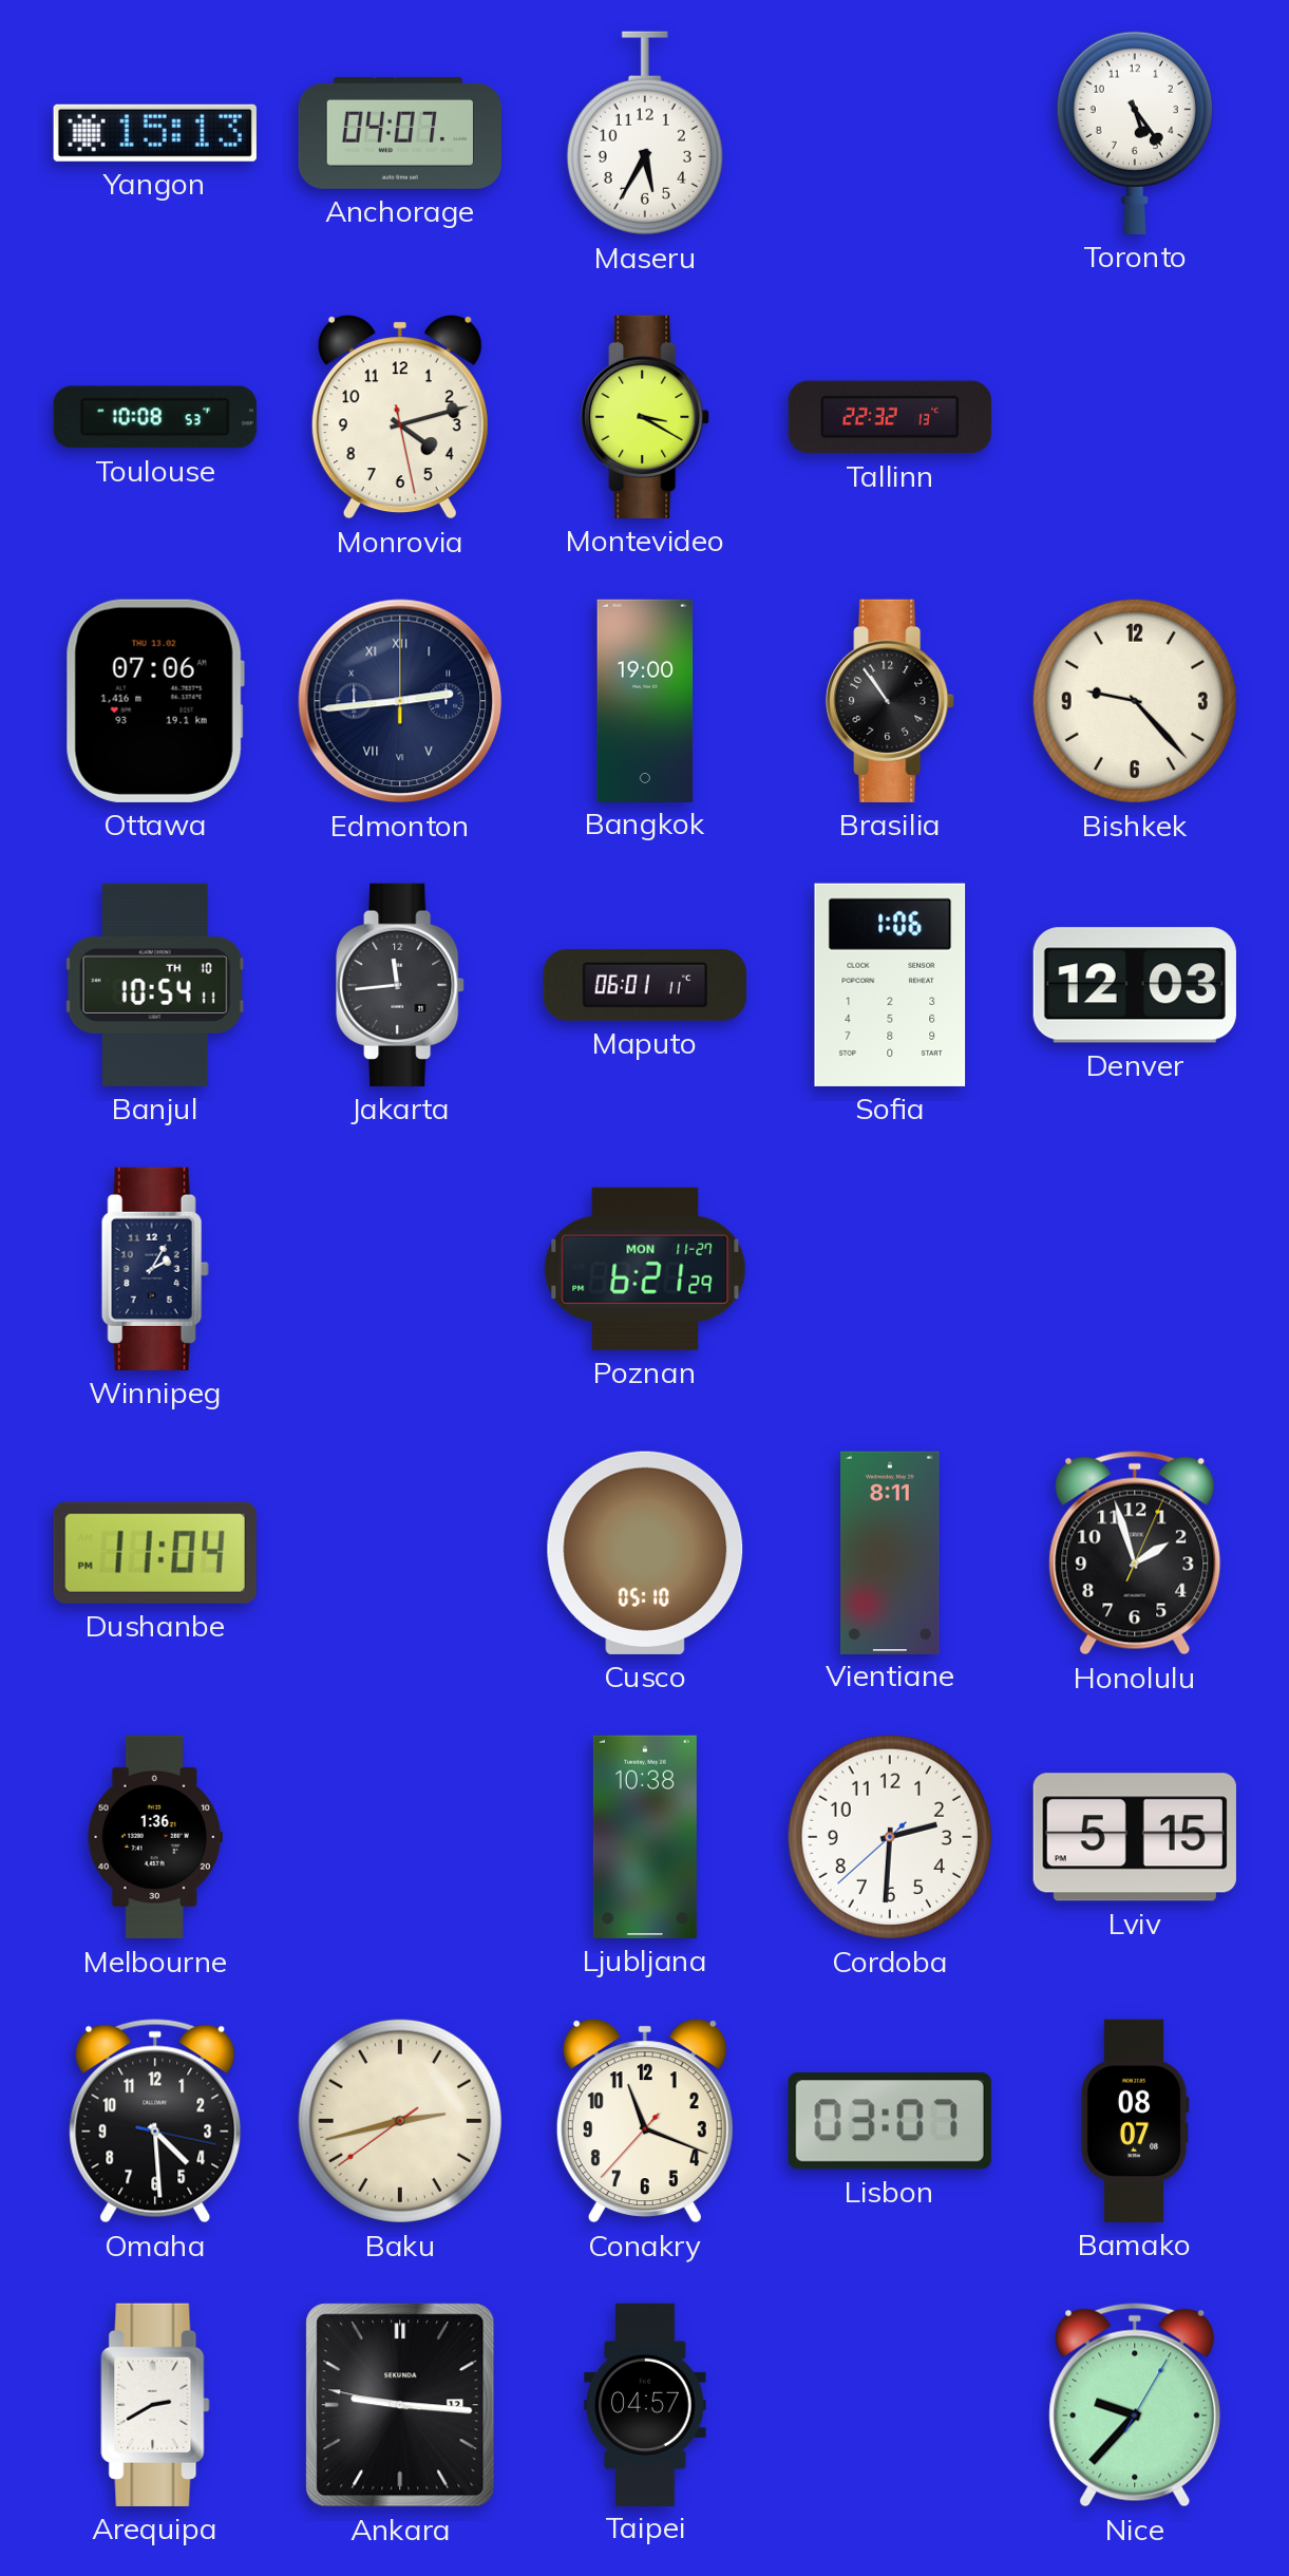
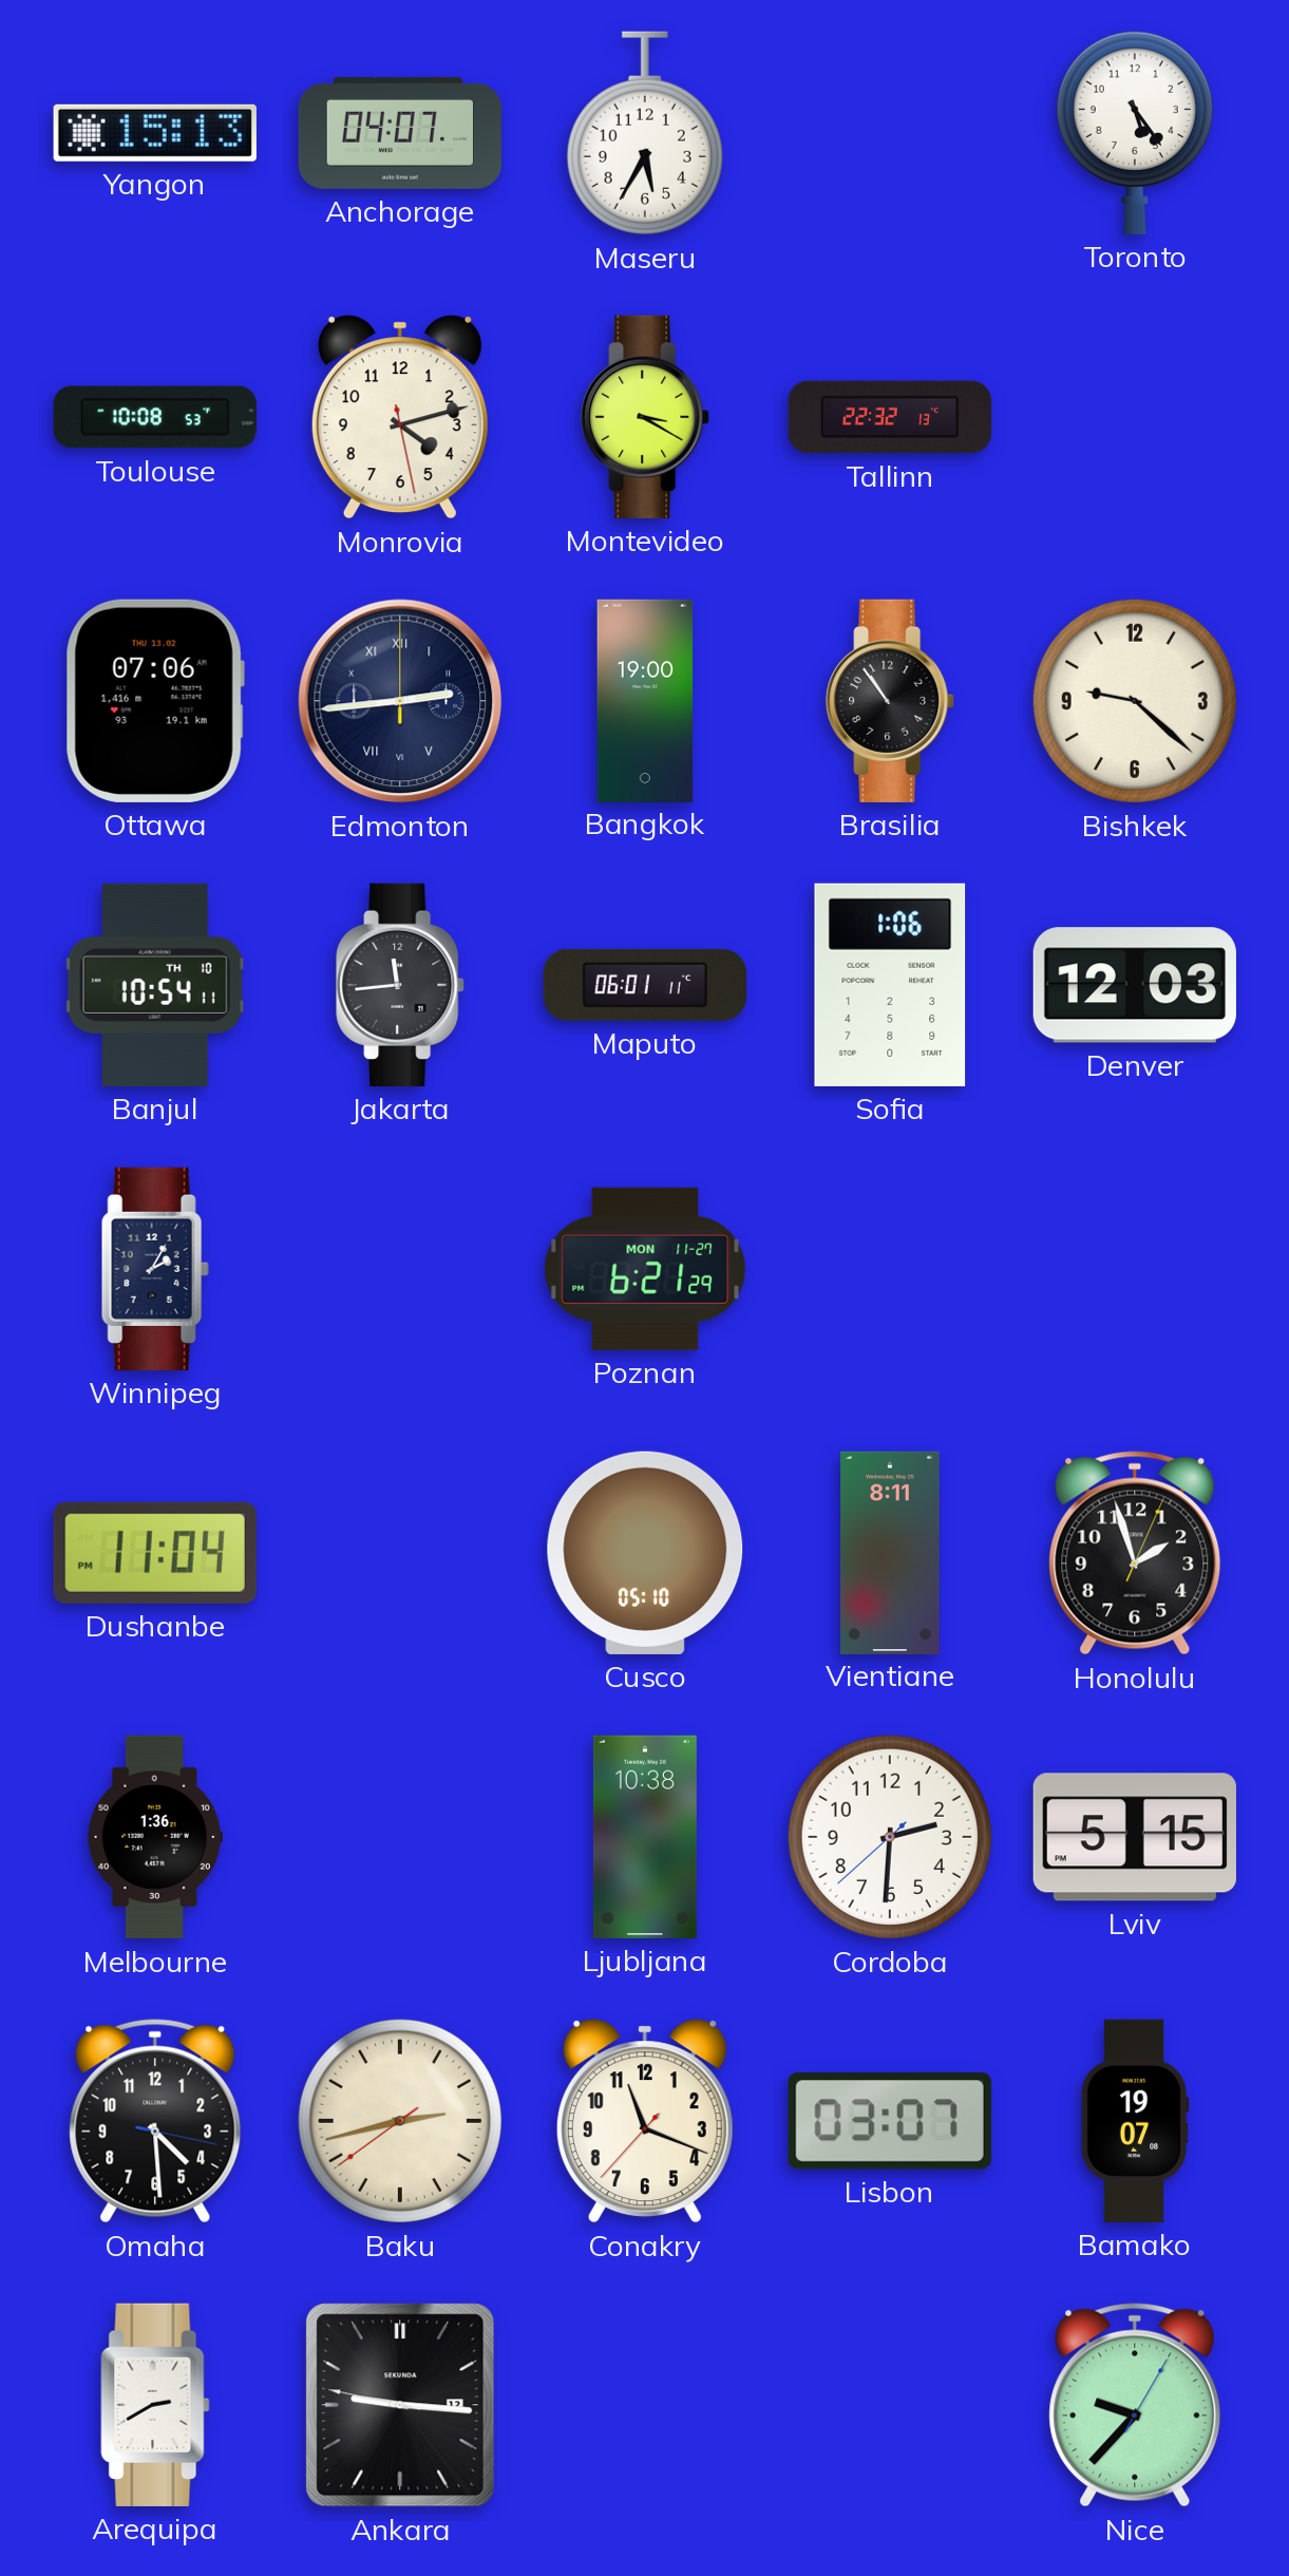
Bishkek: 9:23 -> 9:22
Bamako: 08:07 -> 19:07
Taipei: 04:57 -> none
